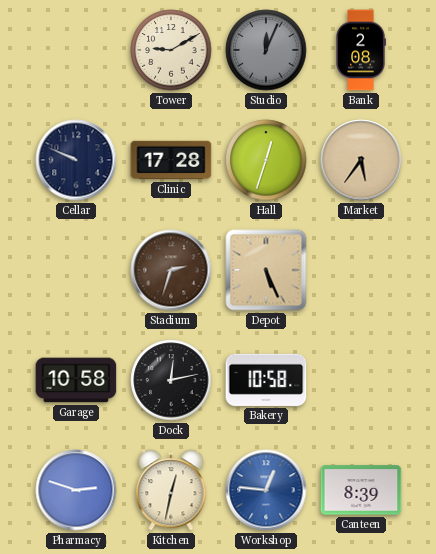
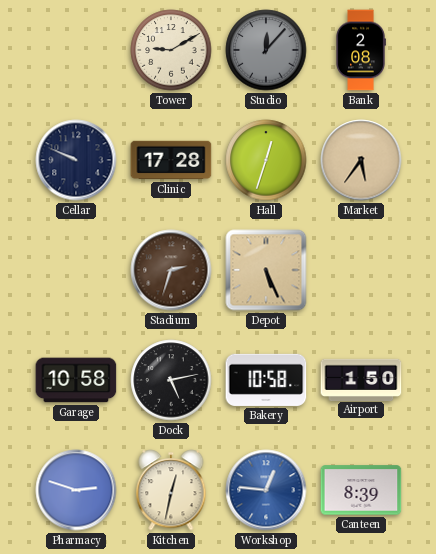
Studio: 12:04 -> 12:07
Dock: 12:13 -> 5:13
Airport: none -> 1:50
